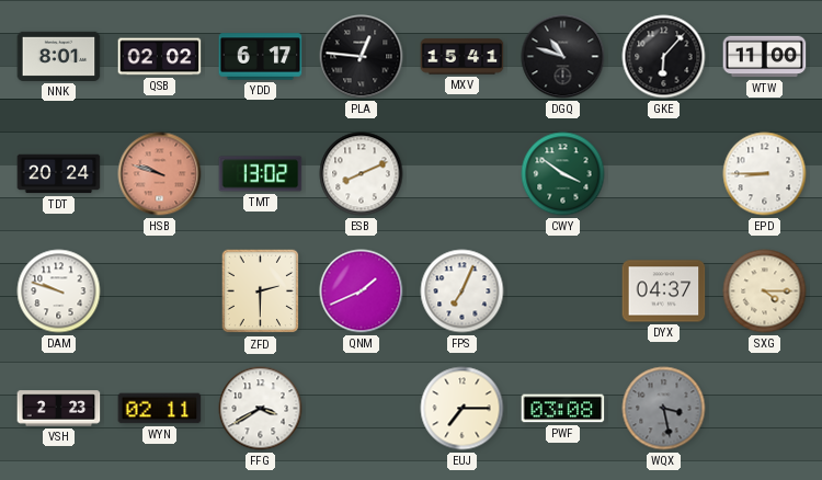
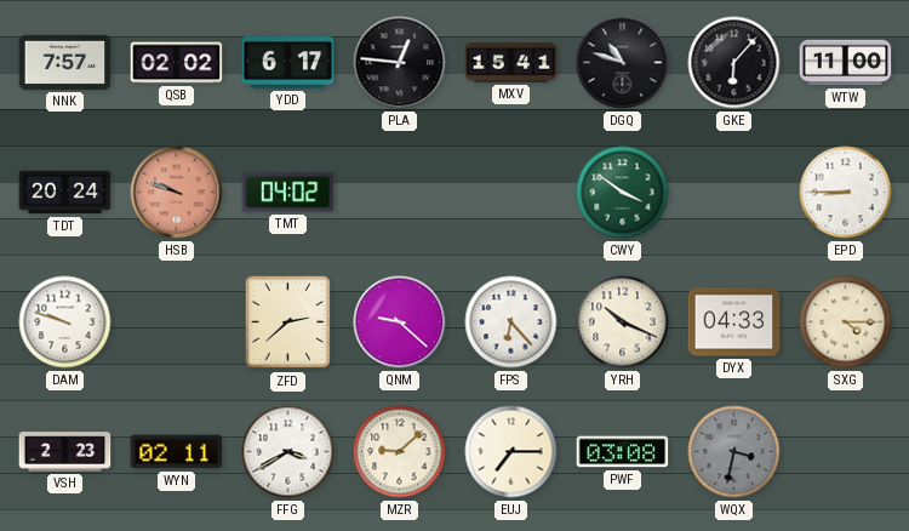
NNK: 8:01 -> 7:57
TMT: 13:02 -> 04:02
ESB: 8:11 -> none
ZFD: 2:30 -> 2:38
QNM: 1:41 -> 9:22
FPS: 7:04 -> 6:23
YRH: none -> 10:19
DYX: 04:37 -> 04:33
MZR: none -> 9:08
WQX: 3:28 -> 3:32
